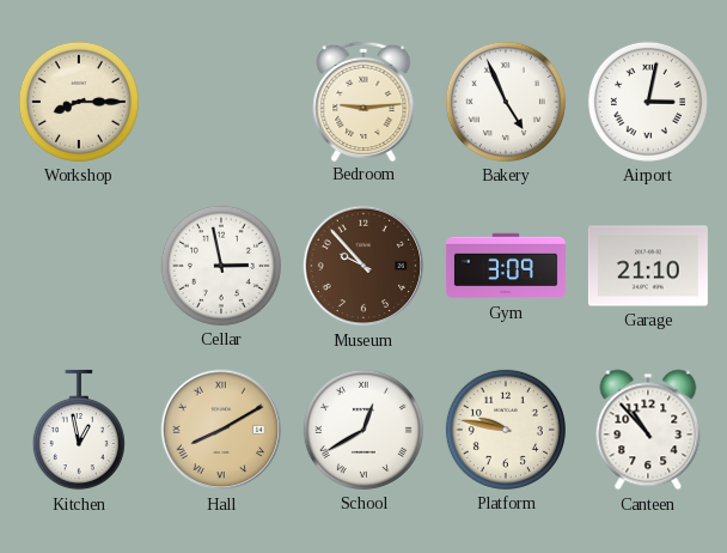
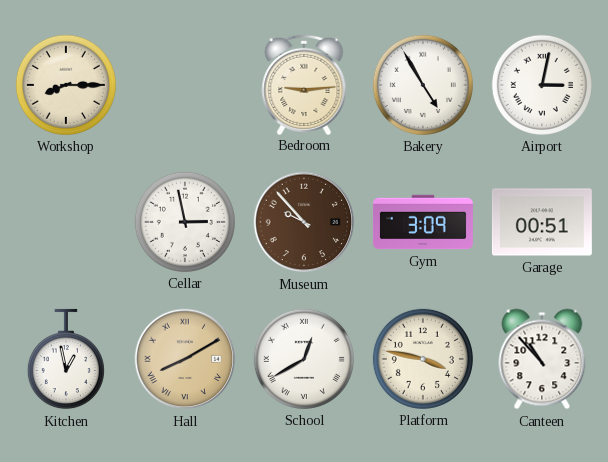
Bakery: 4:56 -> 4:55
Garage: 21:10 -> 00:51
Platform: 9:47 -> 3:47
